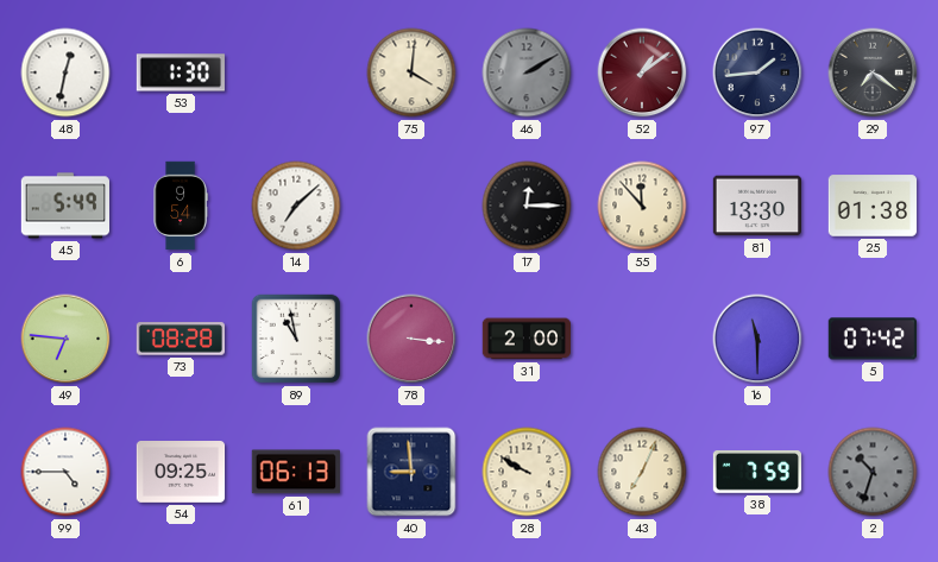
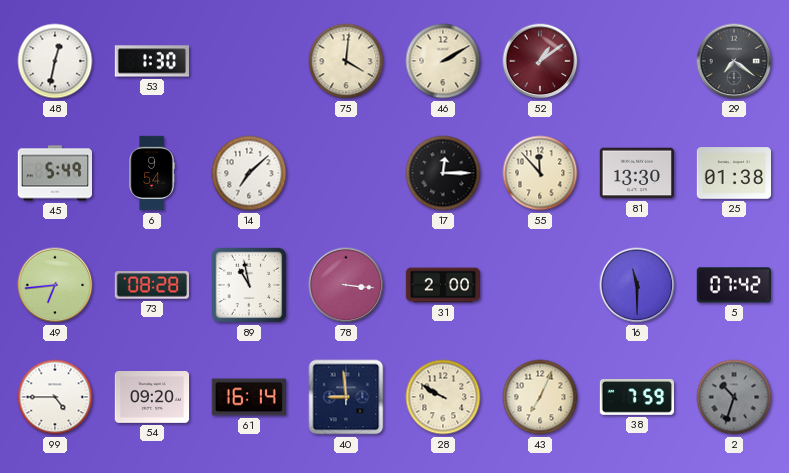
46 dial: grey -> cream
97: 1:44 -> none
49: 6:46 -> 6:44
54: 09:25 -> 09:20
61: 06:13 -> 16:14
